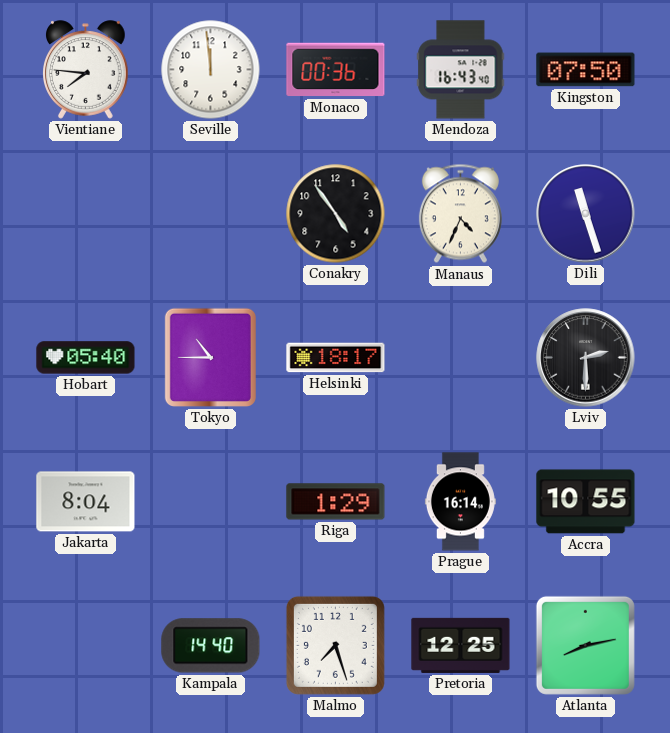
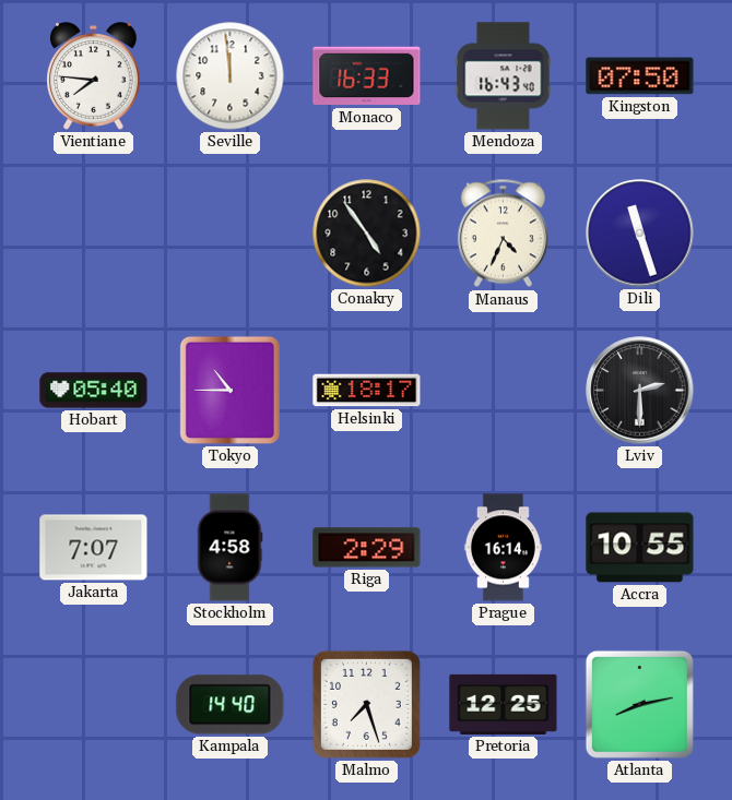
Monaco: 00:36 -> 16:33
Jakarta: 8:04 -> 7:07
Stockholm: none -> 4:58
Riga: 1:29 -> 2:29
